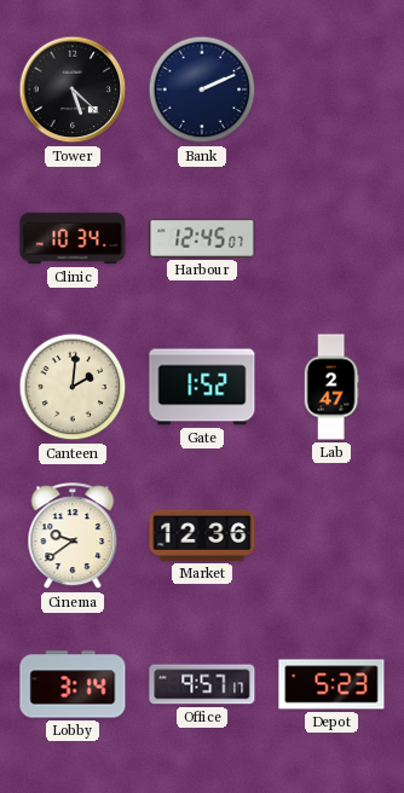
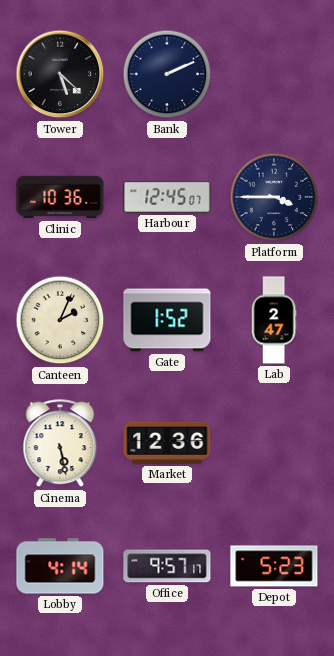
Clinic: 10:34 -> 10:36
Platform: none -> 3:45
Canteen: 2:01 -> 2:04
Cinema: 9:39 -> 5:28
Lobby: 3:14 -> 4:14
